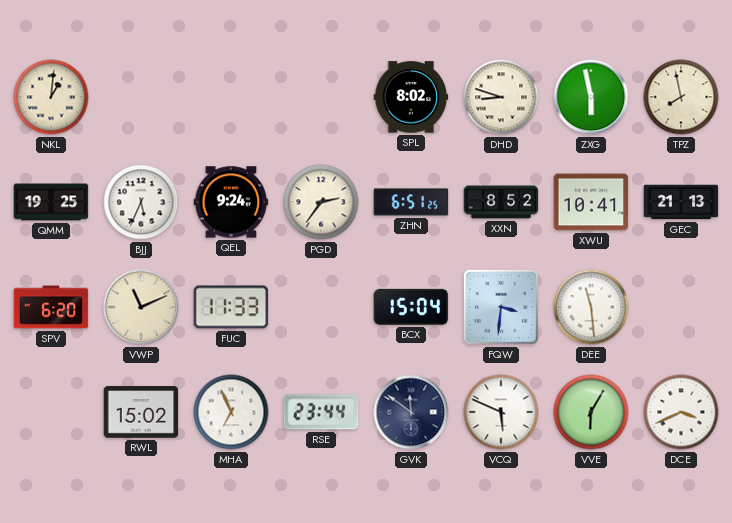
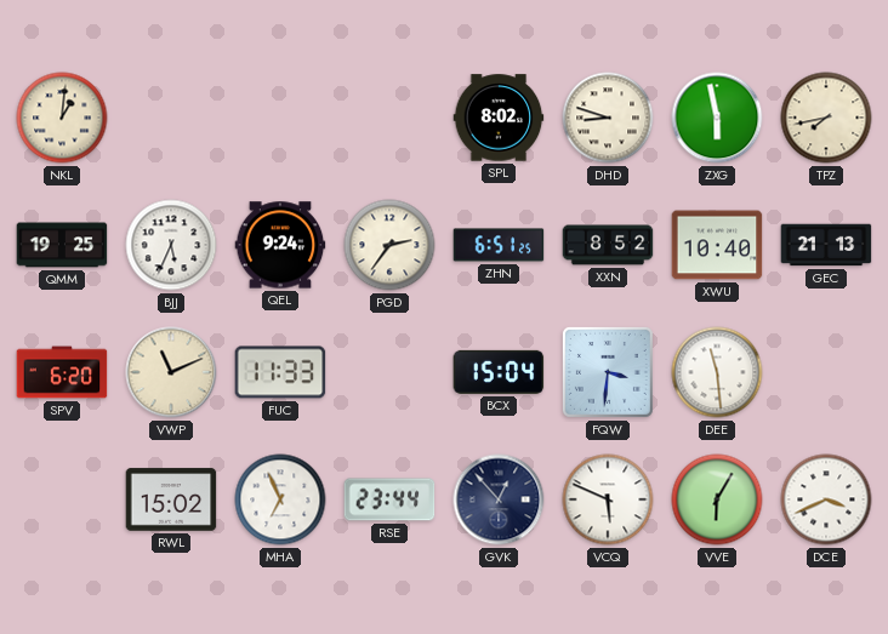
TPZ: 7:58 -> 7:43
XWU: 10:41 -> 10:40
GVK: 11:51 -> 12:53
